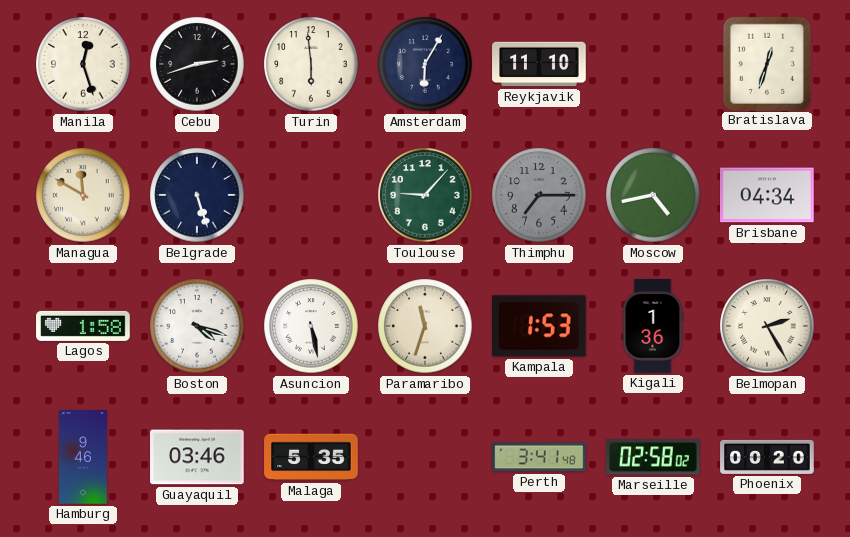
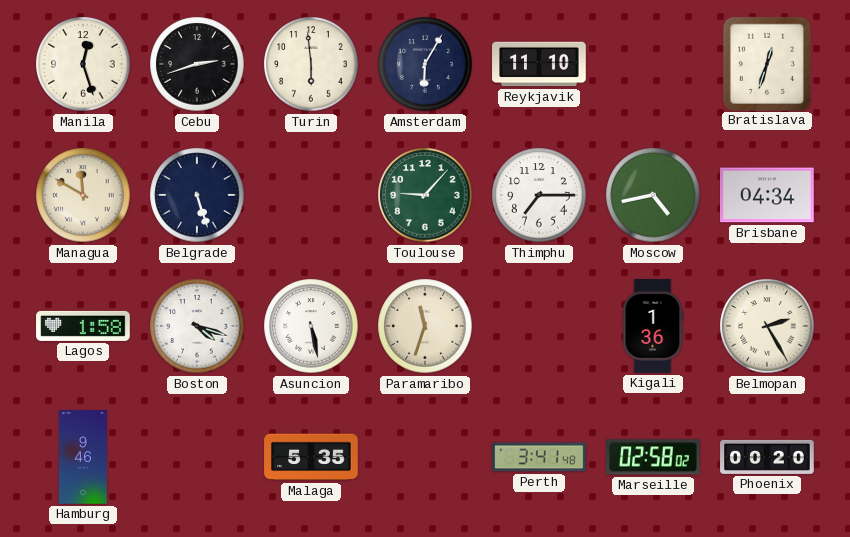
Thimphu dial: grey -> white
Kampala: 1:53 -> none
Guayaquil: 03:46 -> none
